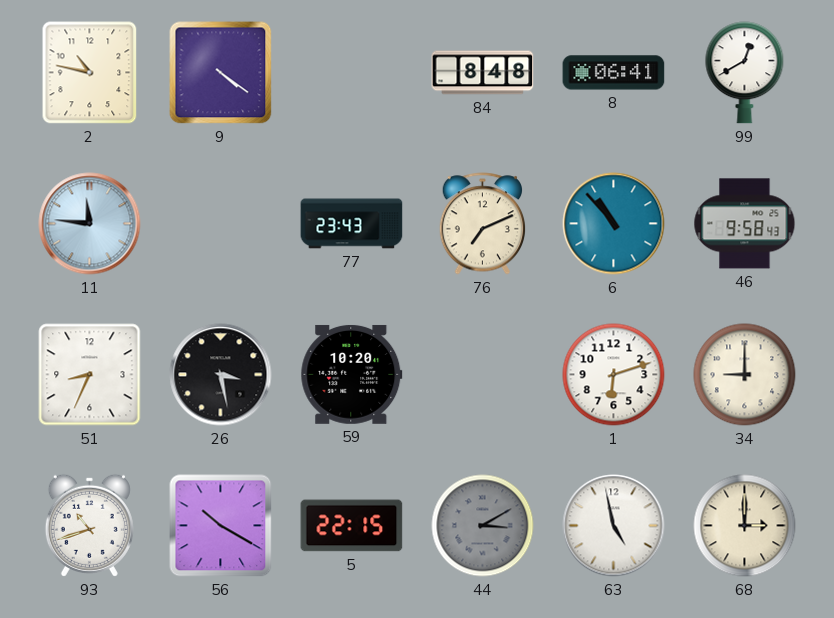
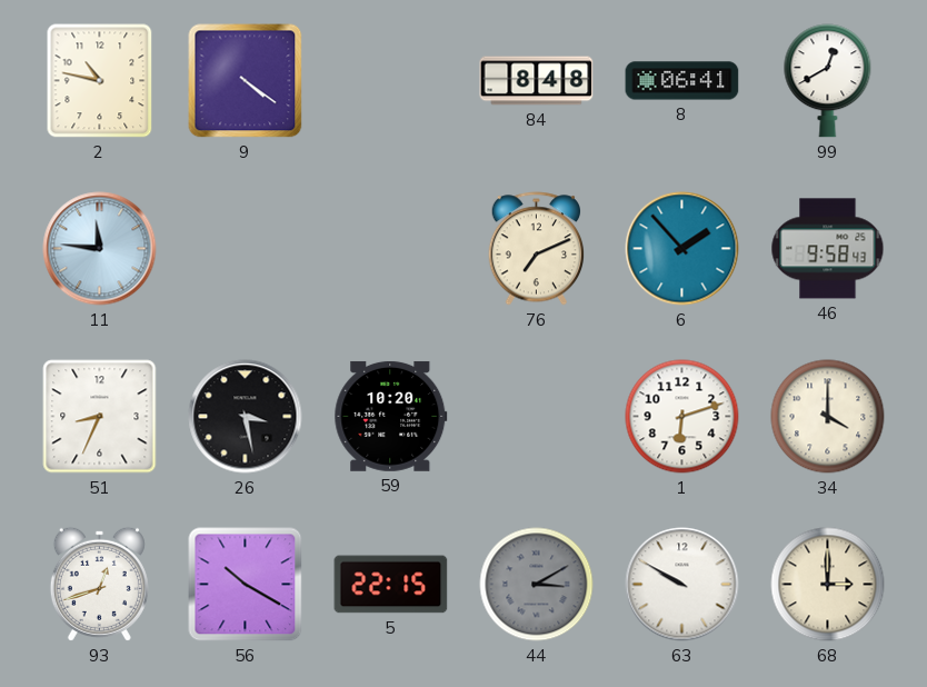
77: 23:43 -> none
6: 10:53 -> 1:53
34: 9:00 -> 4:00
93: 10:42 -> 12:42
63: 4:58 -> 9:50
